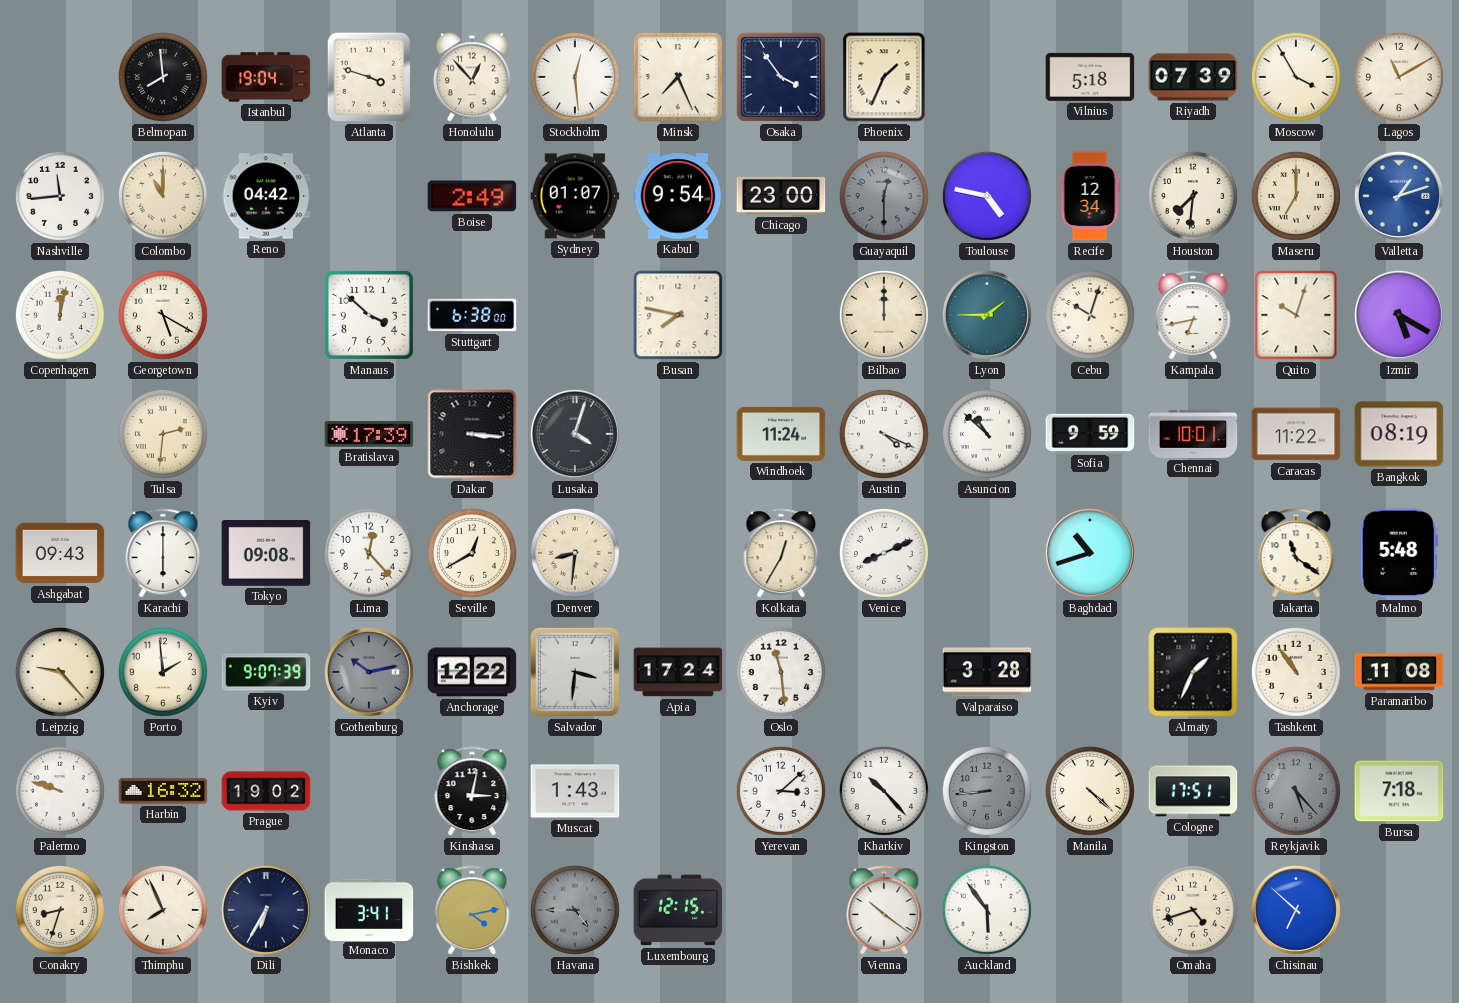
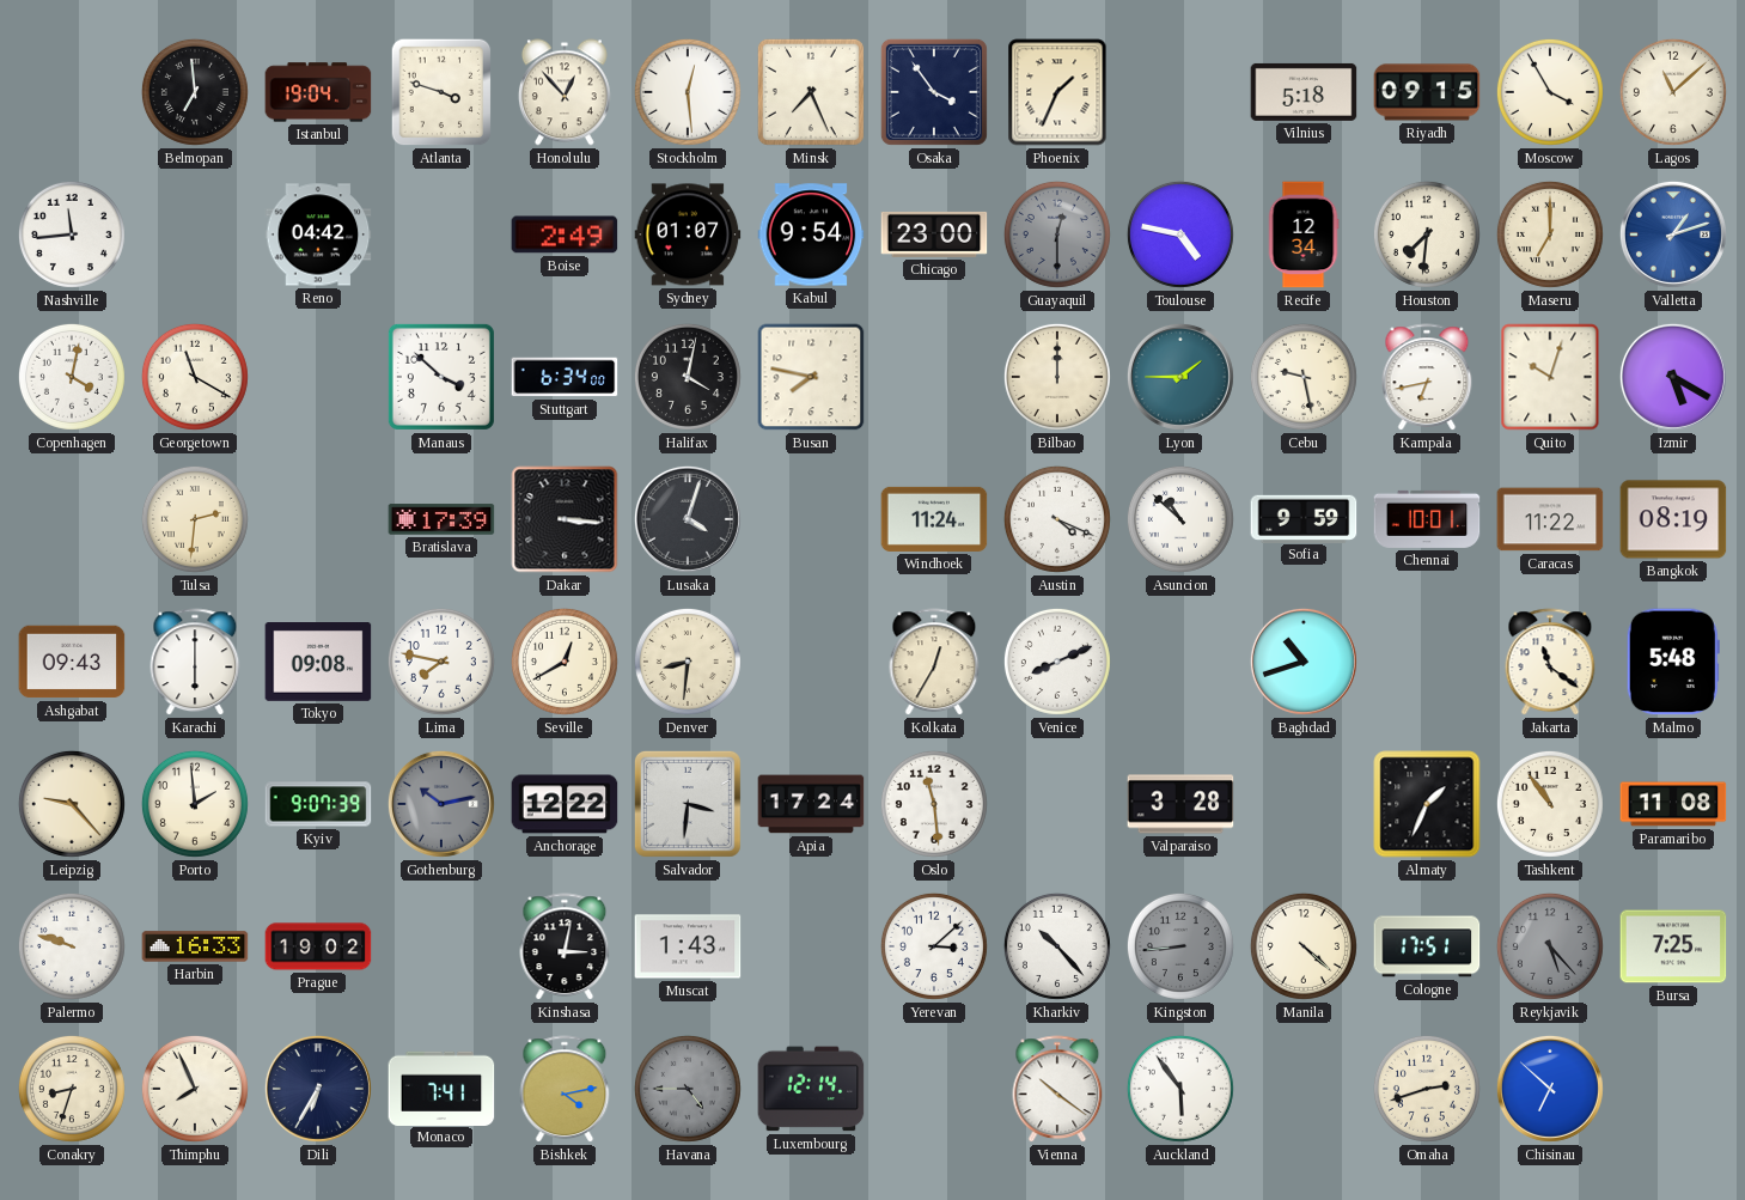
Belmopan: 7:59 -> 6:59
Riyadh: 07:39 -> 09:15
Lagos: 11:10 -> 11:08
Colombo: 11:00 -> none
Copenhagen: 12:02 -> 4:02
Georgetown: 5:20 -> 11:20
Stuttgart: 6:38 -> 6:34
Halifax: none -> 4:02
Cebu: 10:03 -> 9:28
Lima: 12:23 -> 7:47
Harbin: 16:32 -> 16:33
Bursa: 7:18 -> 7:25
Monaco: 3:41 -> 7:41
Luxembourg: 12:15 -> 12:14
Omaha: 4:42 -> 2:42
